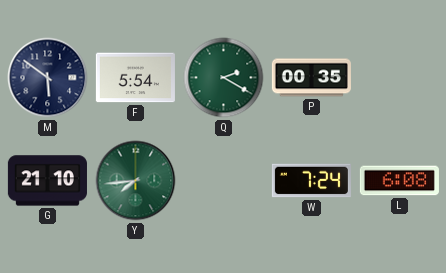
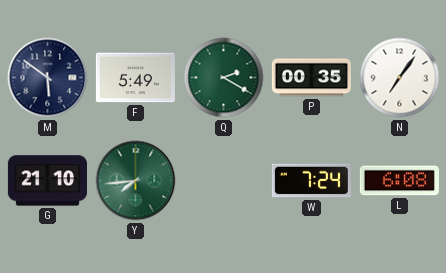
F: 5:54 -> 5:49
N: none -> 7:06
